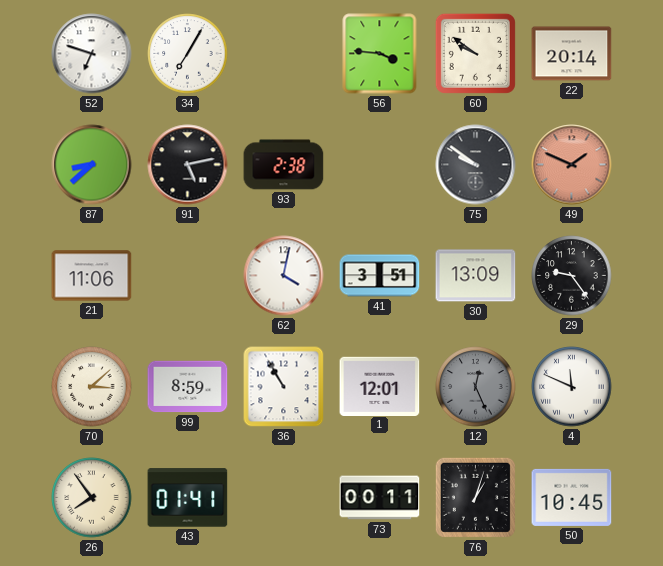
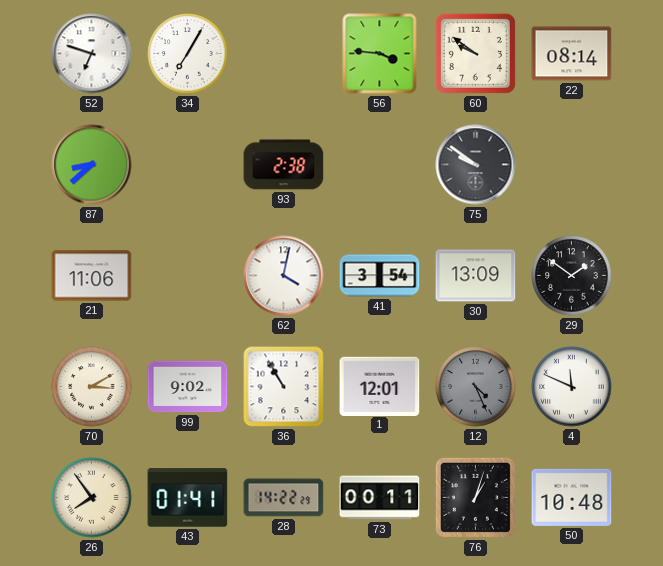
22: 20:14 -> 08:14
91: 5:13 -> none
49: 1:49 -> none
41: 3:51 -> 3:54
29: 9:24 -> 1:51
70: 3:08 -> 3:10
99: 8:59 -> 9:02
12: 12:26 -> 4:26
28: none -> 14:22
50: 10:45 -> 10:48
